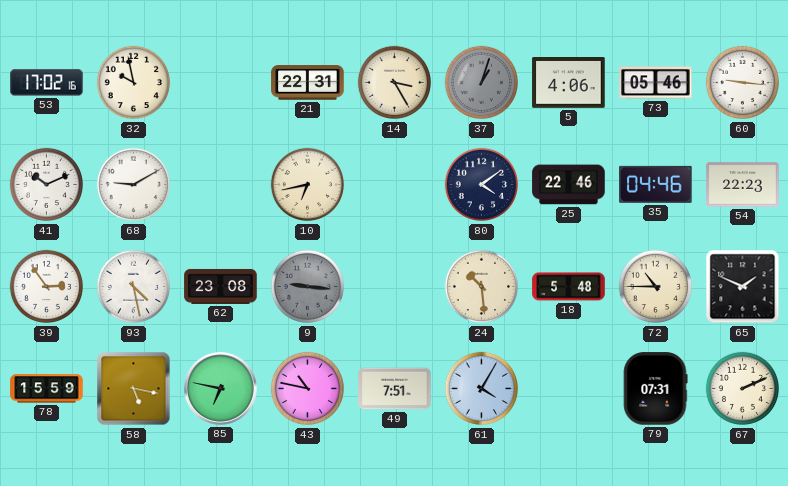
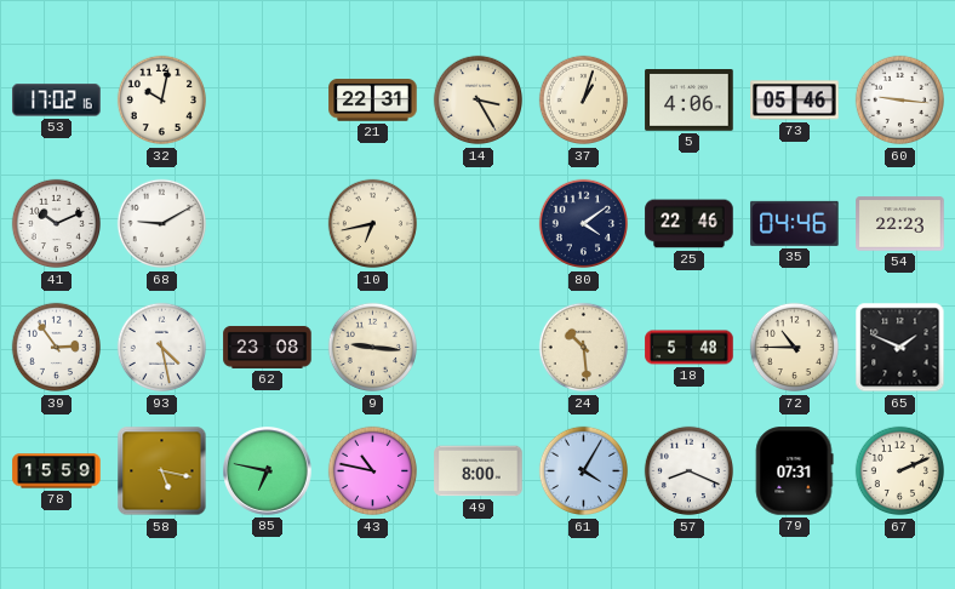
32: 9:58 -> 10:02
37 dial: grey -> cream
9 dial: grey -> cream
49: 7:51 -> 8:00
57: none -> 8:19
